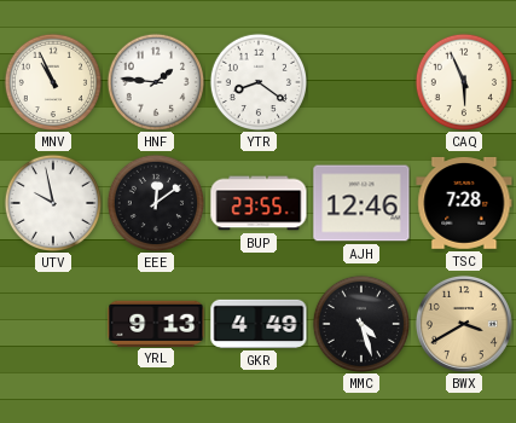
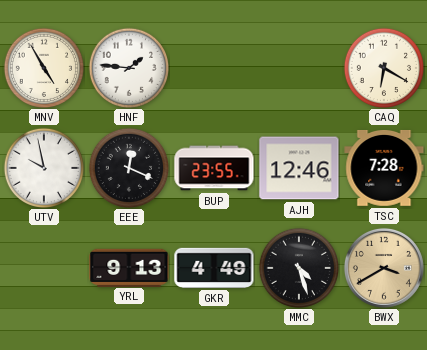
MNV: 10:56 -> 4:55
YTR: 8:21 -> none
CAQ: 5:56 -> 6:20
EEE: 12:09 -> 12:19
